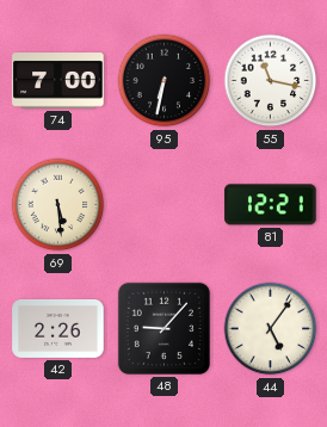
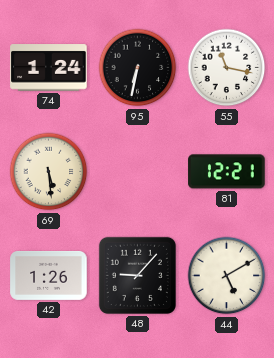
74: 7:00 -> 1:24
42: 2:26 -> 1:26
44: 5:06 -> 5:10
